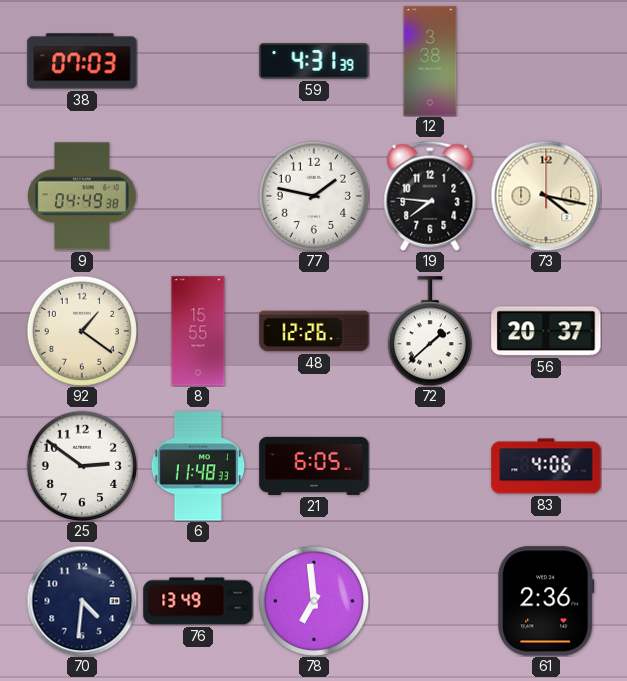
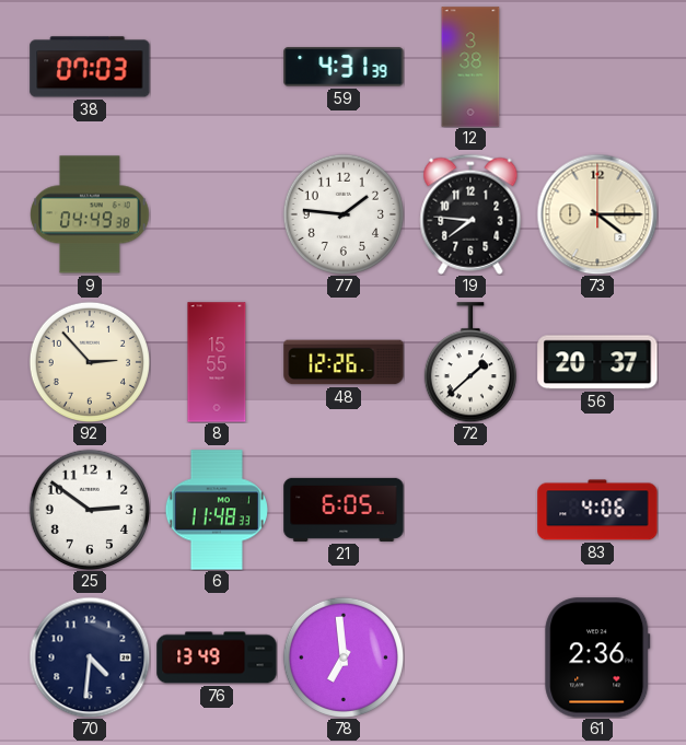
77: 1:47 -> 1:46
73: 4:17 -> 4:15
92: 1:21 -> 2:53
